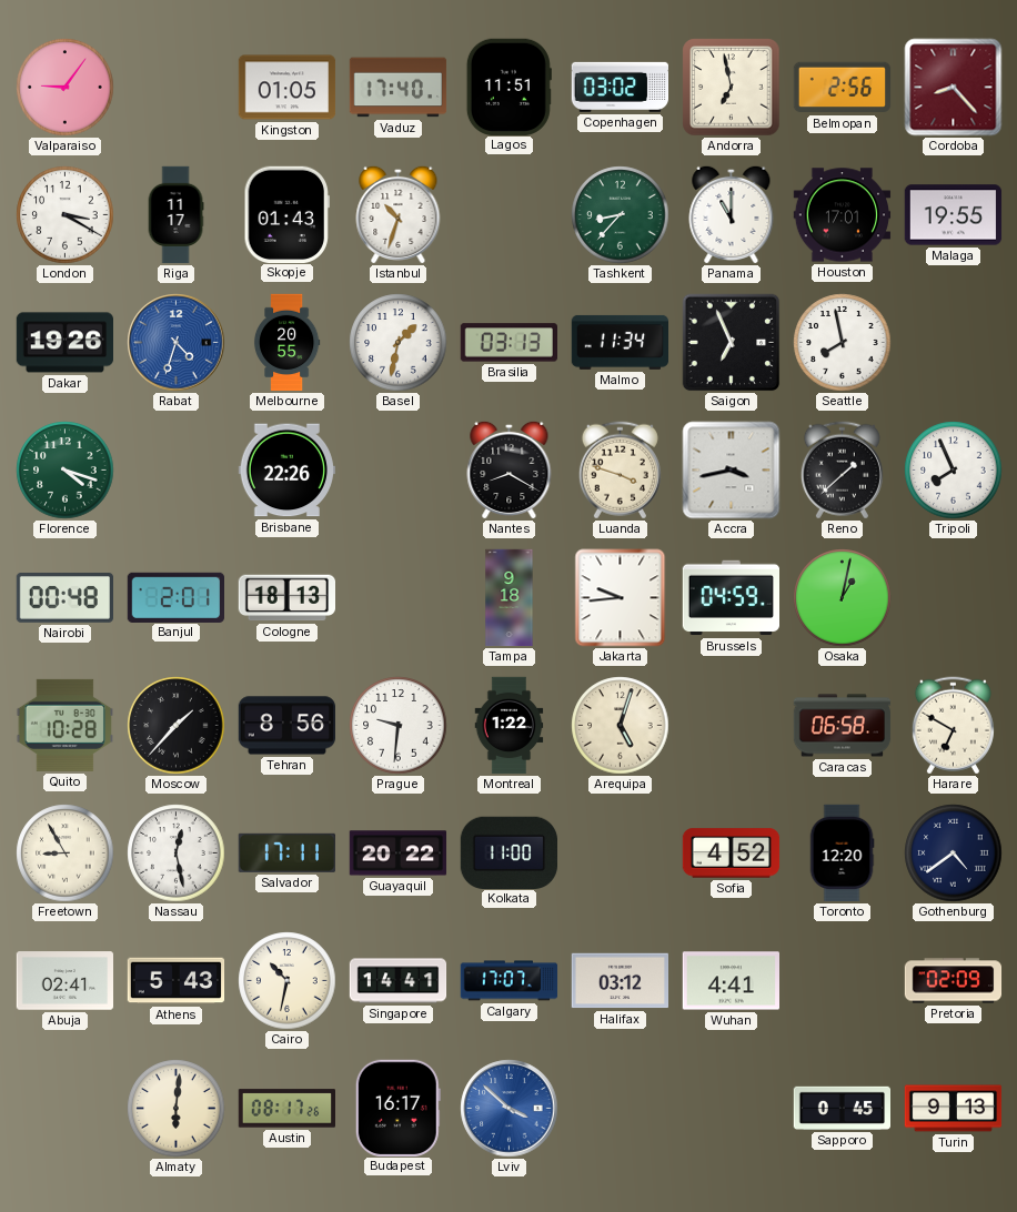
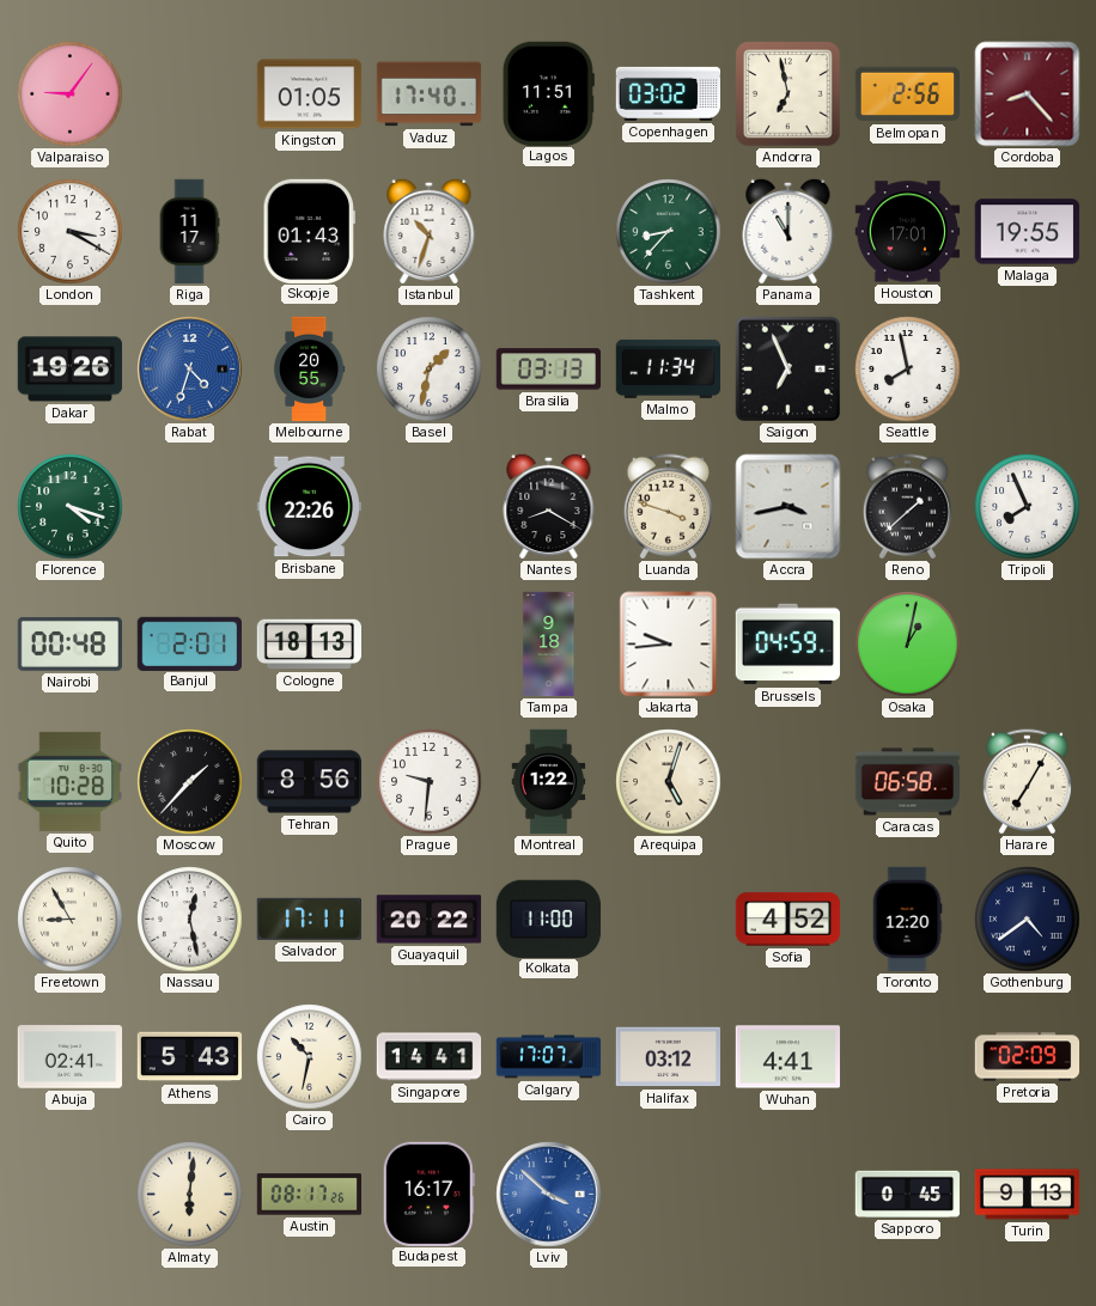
Harare: 6:50 -> 7:05
